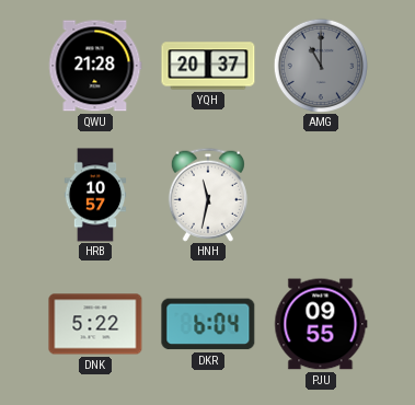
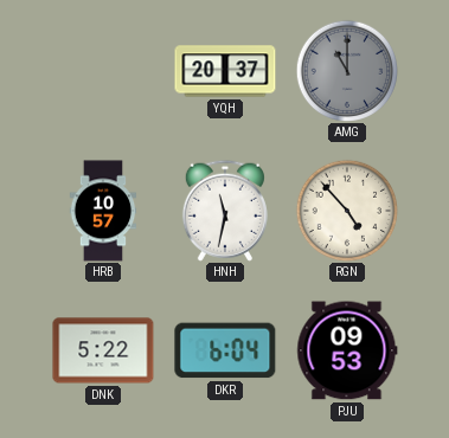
QWU: 21:28 -> none
RGN: none -> 4:53
PJU: 09:55 -> 09:53
